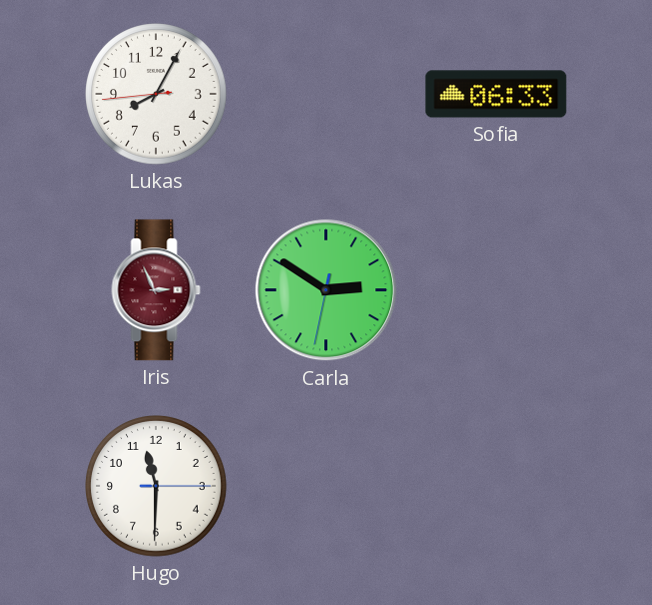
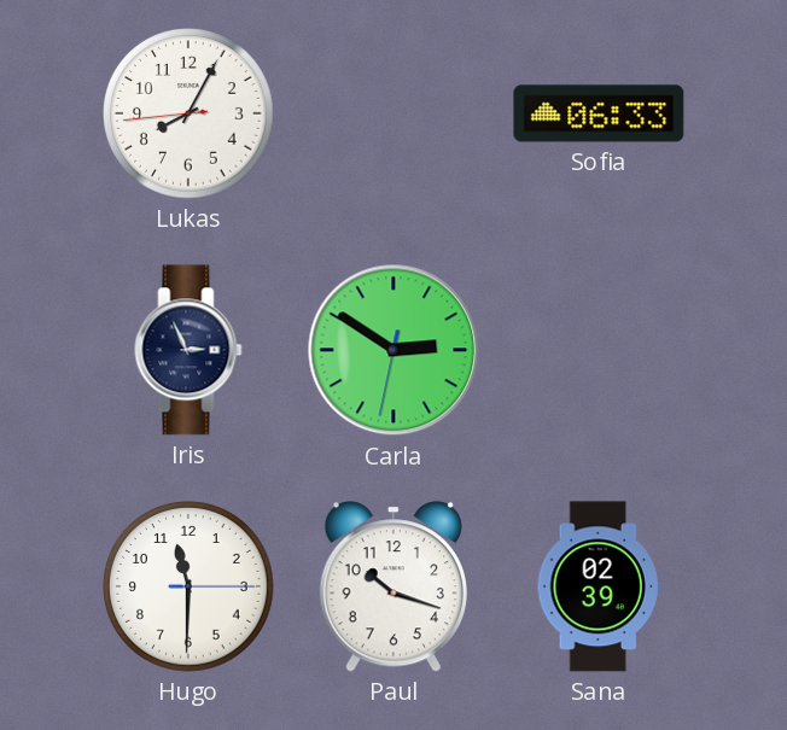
Iris dial: burgundy -> navy
Paul: none -> 10:18
Sana: none -> 02:39
